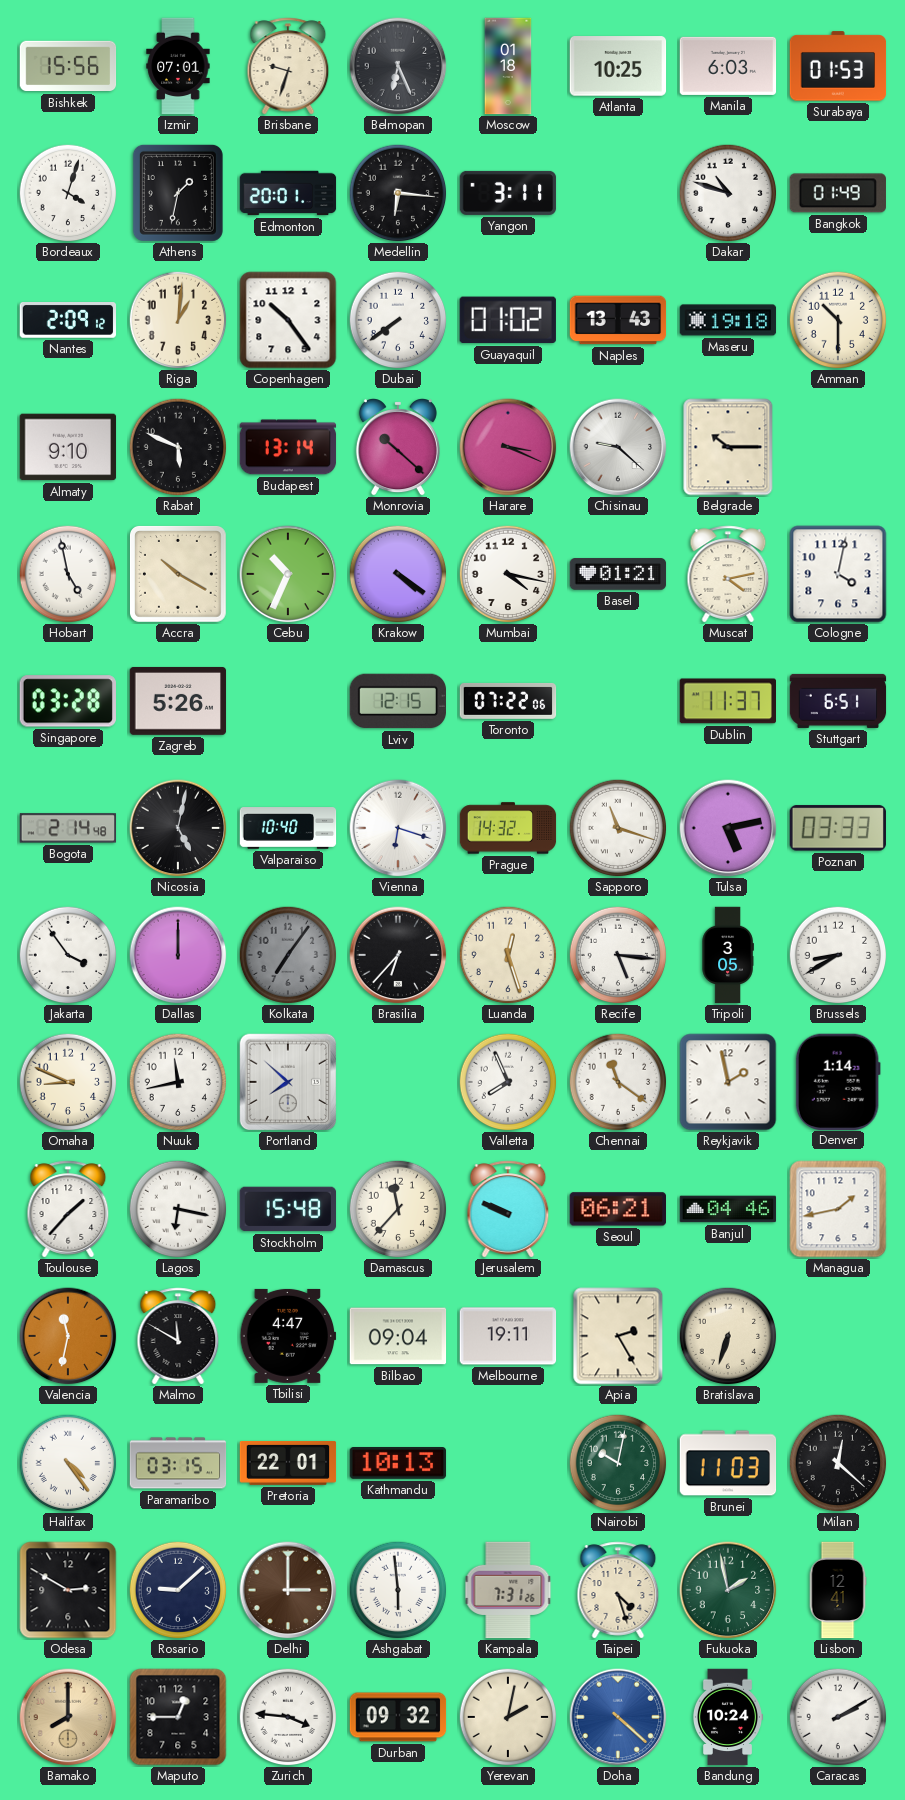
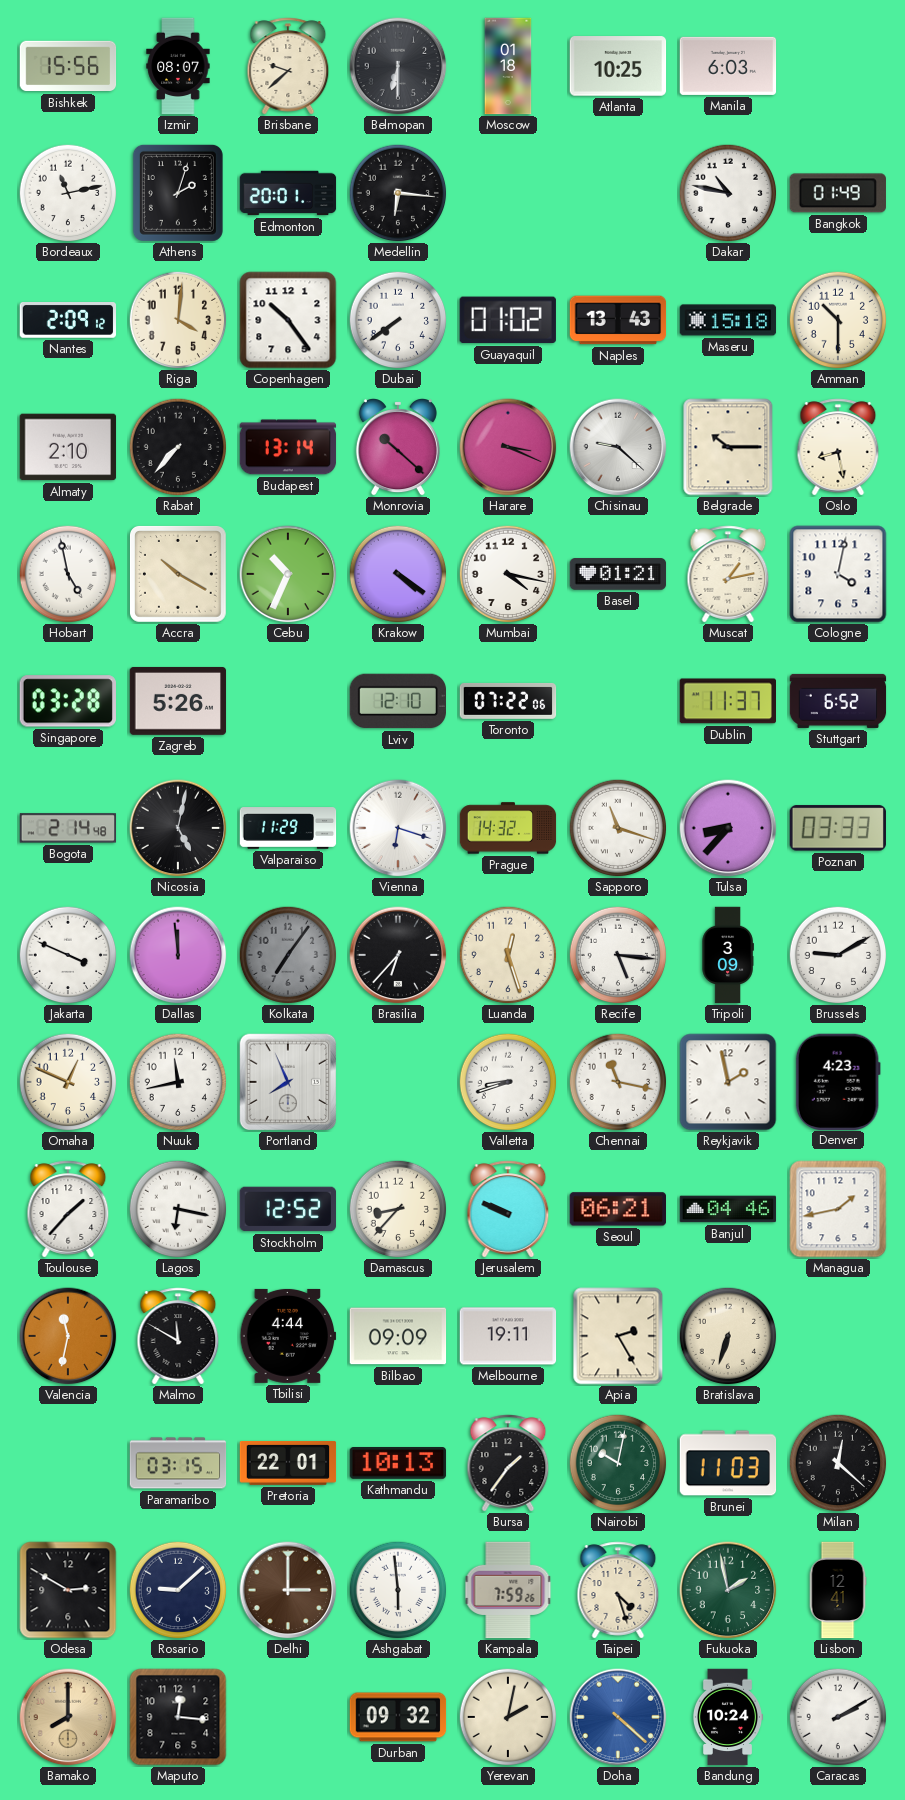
Izmir: 07:01 -> 08:07
Brisbane: 9:33 -> 9:38
Belmopan: 6:26 -> 6:30
Surabaya: 01:53 -> none
Bordeaux: 4:03 -> 11:13
Athens: 1:32 -> 2:03
Yangon: 3:11 -> none
Dakar: 10:48 -> 10:47
Riga: 1:01 -> 4:01
Maseru: 19:18 -> 15:18
Almaty: 9:10 -> 2:10
Rabat: 5:49 -> 7:37
Oslo: none -> 8:28
Muscat: 4:13 -> 1:13
Lviv: 12:15 -> 12:10
Stuttgart: 6:51 -> 6:52
Valparaiso: 10:40 -> 11:29
Tulsa: 5:13 -> 8:37
Jakarta: 3:54 -> 3:49
Dallas: 12:00 -> 11:59
Tripoli: 3:05 -> 3:09
Brussels: 8:40 -> 9:10
Omaha: 8:49 -> 12:49
Portland: 7:52 -> 7:56
Valletta: 7:56 -> 8:42
Chennai: 11:21 -> 11:17
Denver: 1:14 -> 4:23
Stockholm: 15:48 -> 12:52
Damascus: 11:37 -> 8:37
Tbilisi: 4:47 -> 4:44
Bilbao: 09:04 -> 09:09
Halifax: 4:24 -> none
Bursa: none -> 1:36
Kampala: 7:31 -> 7:59
Maputo: 12:45 -> 12:16
Zurich: 3:46 -> none
